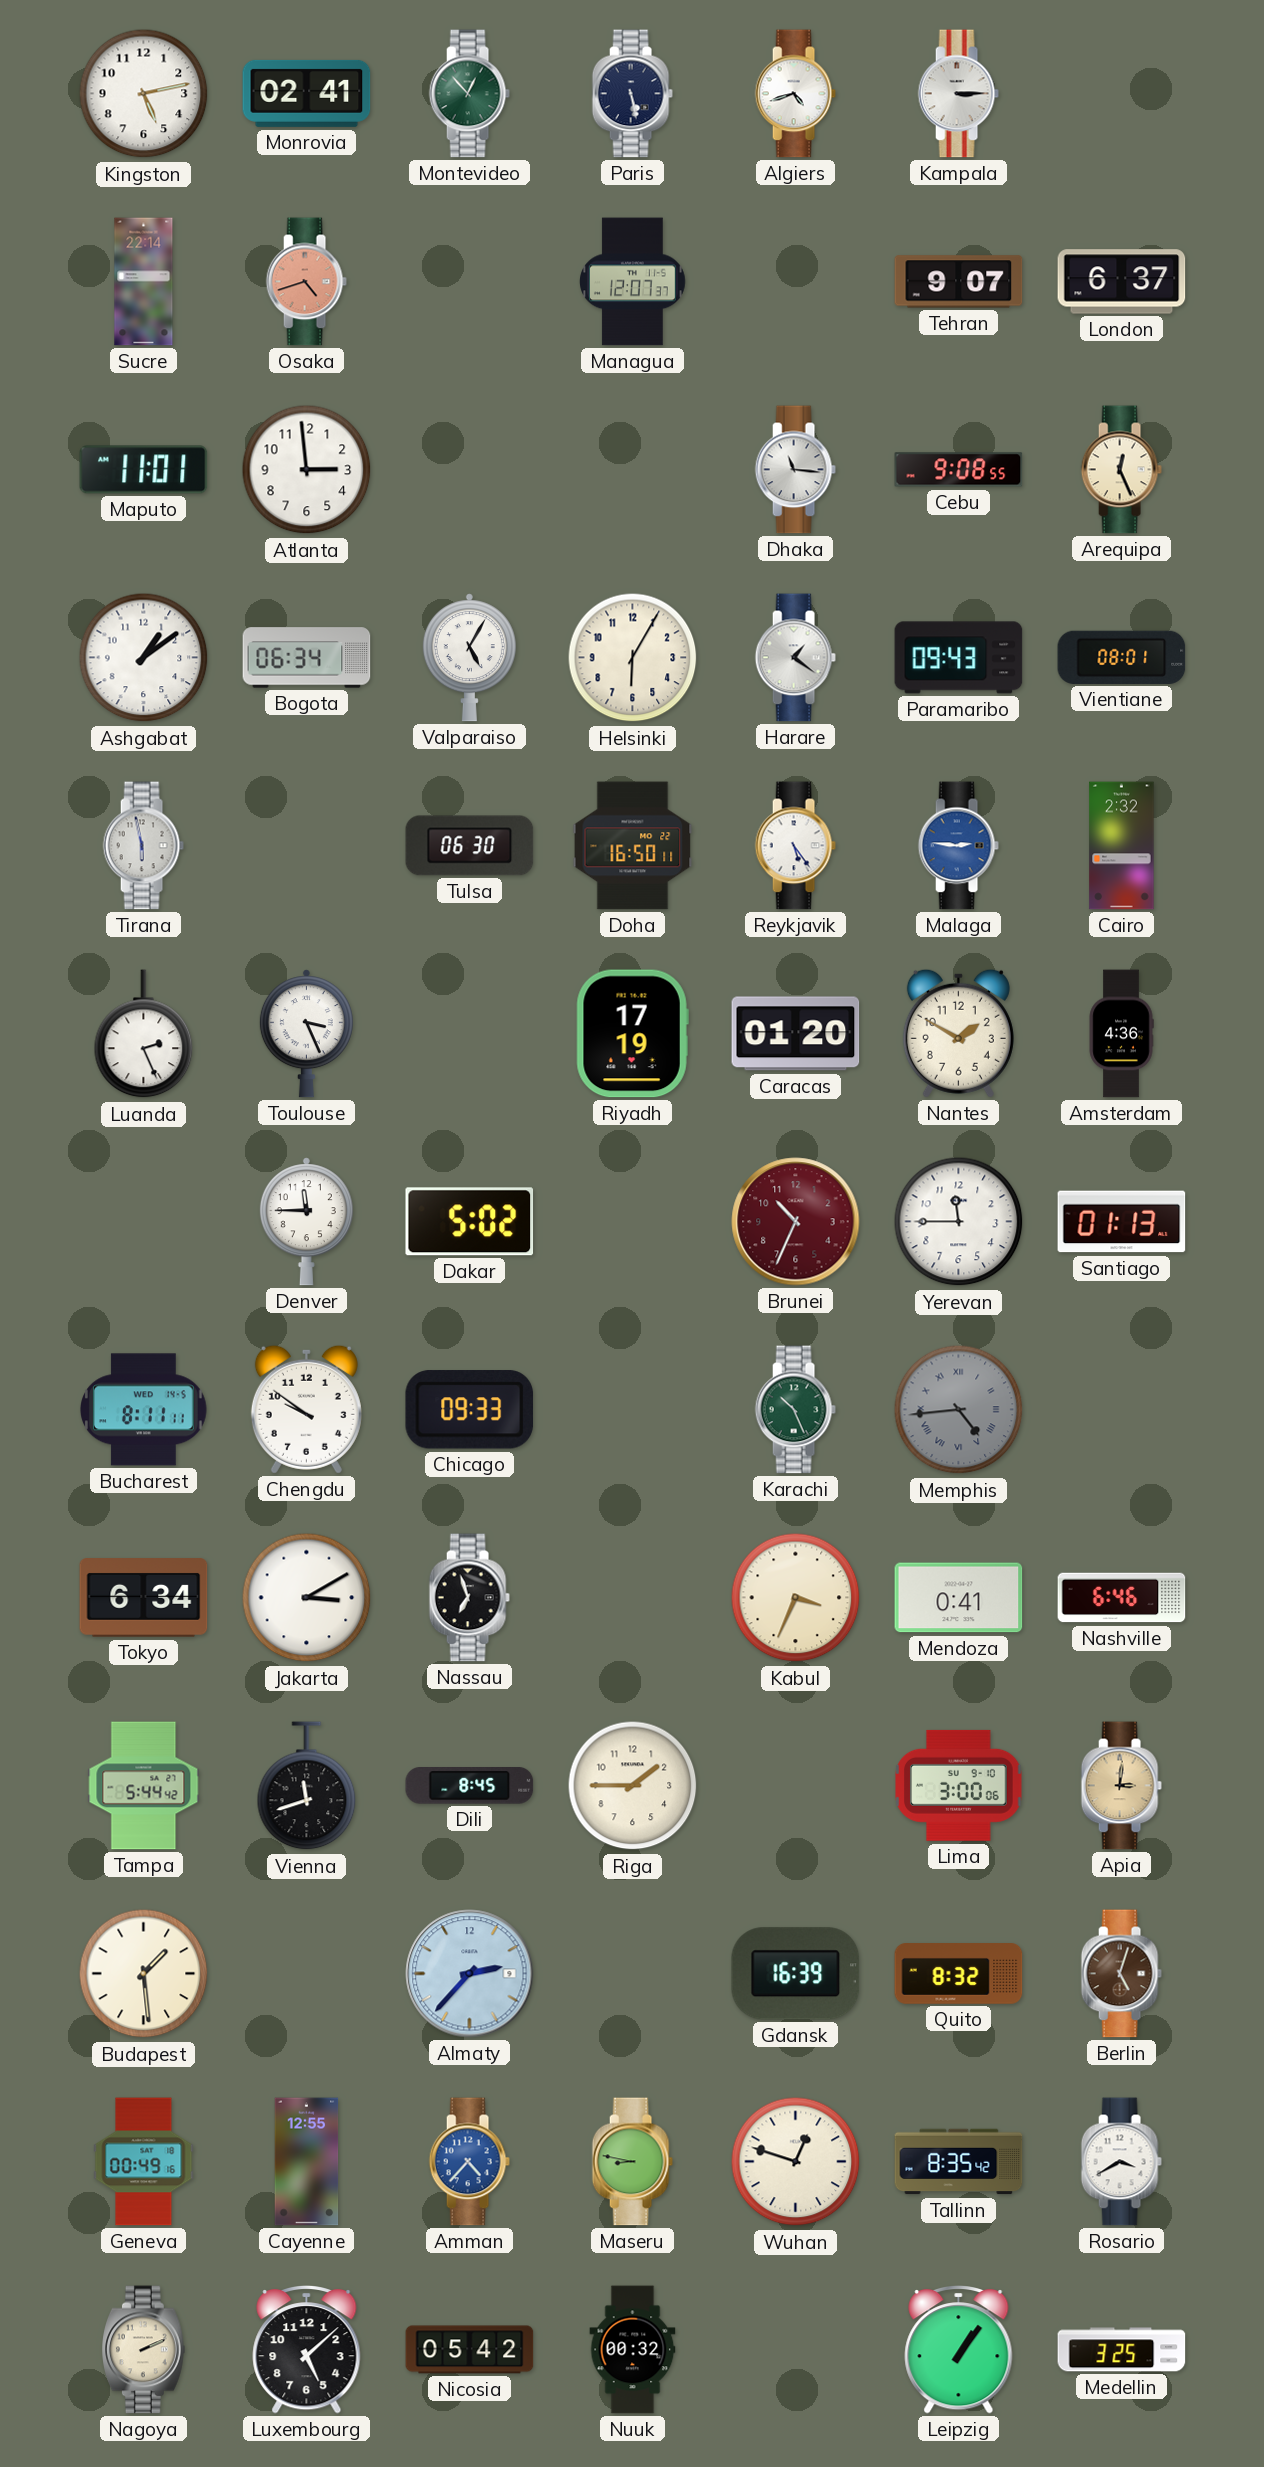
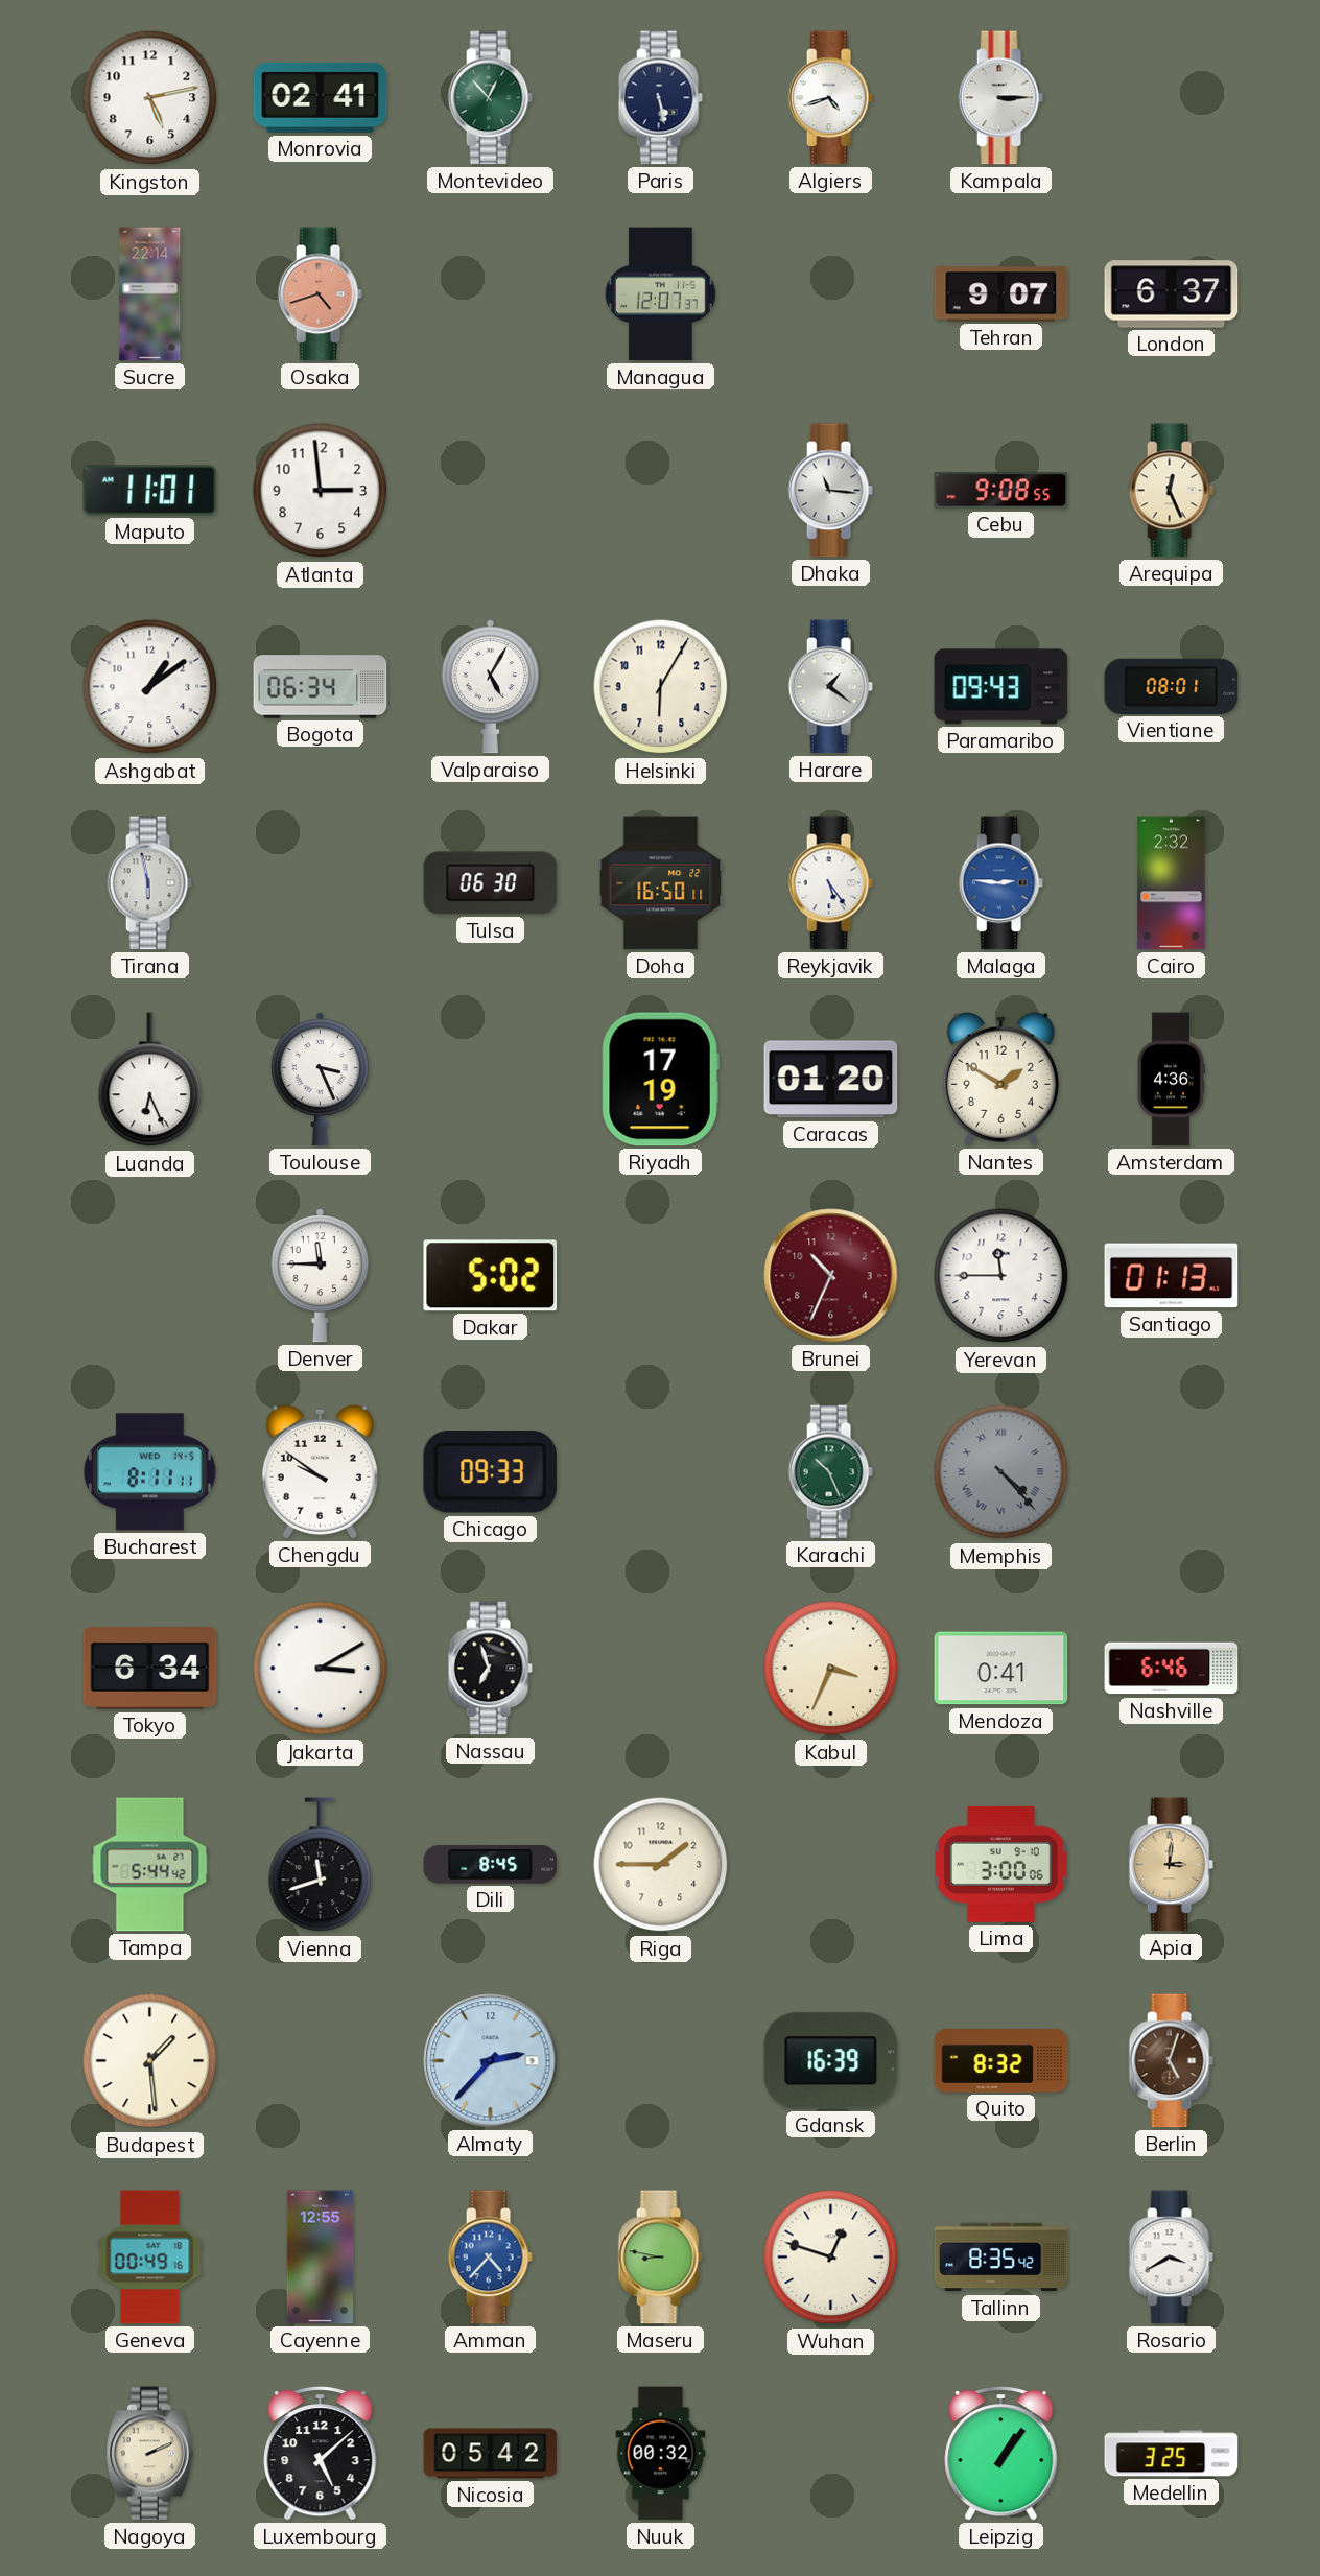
Luanda: 2:26 -> 6:26
Memphis: 4:44 -> 4:23
